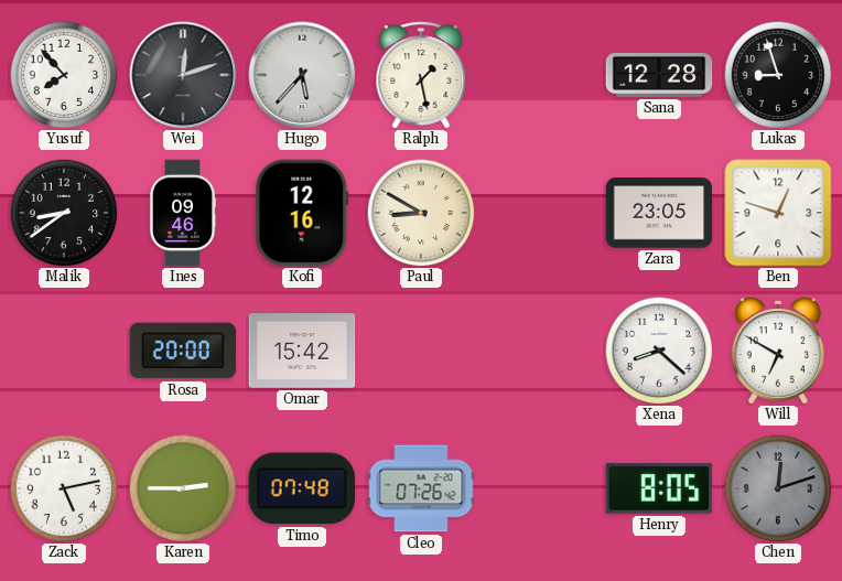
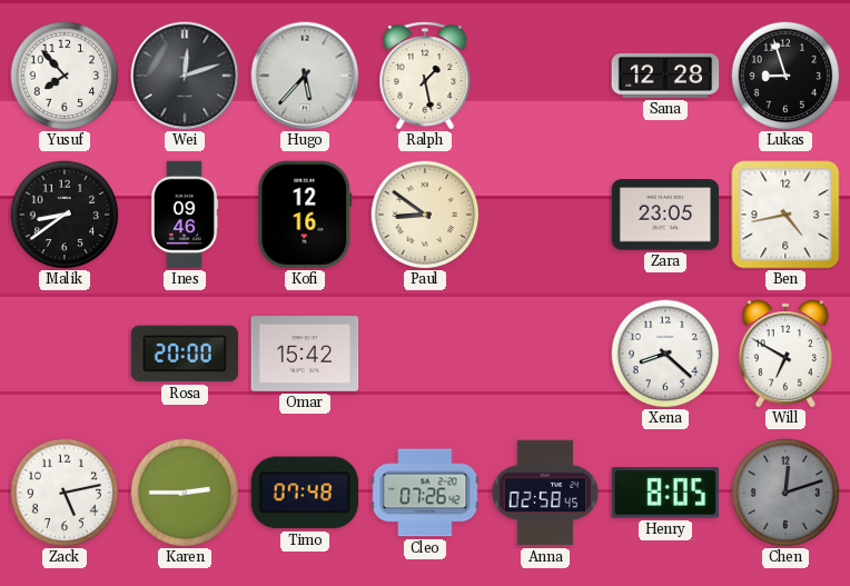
Paul: 8:50 -> 8:51
Ben: 12:48 -> 4:43
Anna: none -> 02:58
